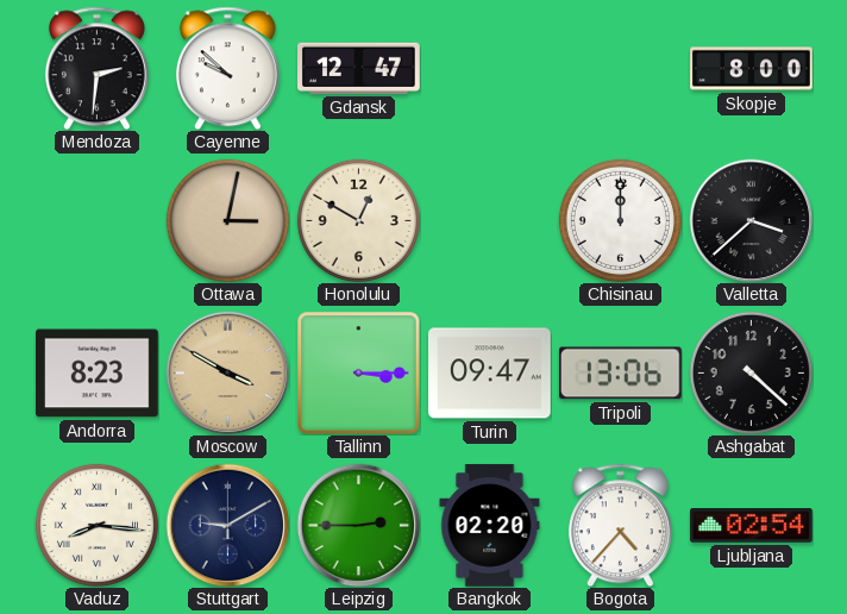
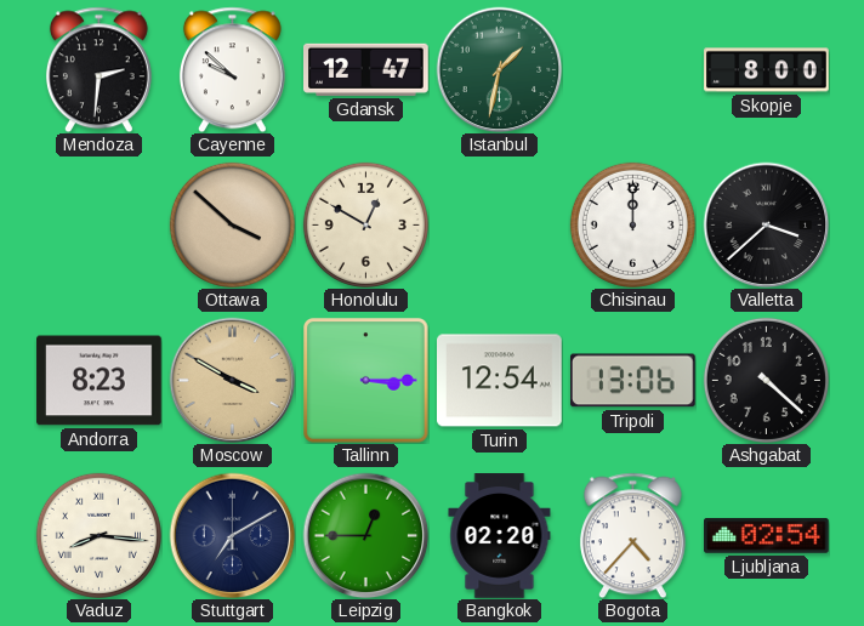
Istanbul: none -> 1:32
Ottawa: 3:02 -> 3:52
Turin: 09:47 -> 12:54
Stuttgart: 9:10 -> 7:10
Leipzig: 2:45 -> 12:45
